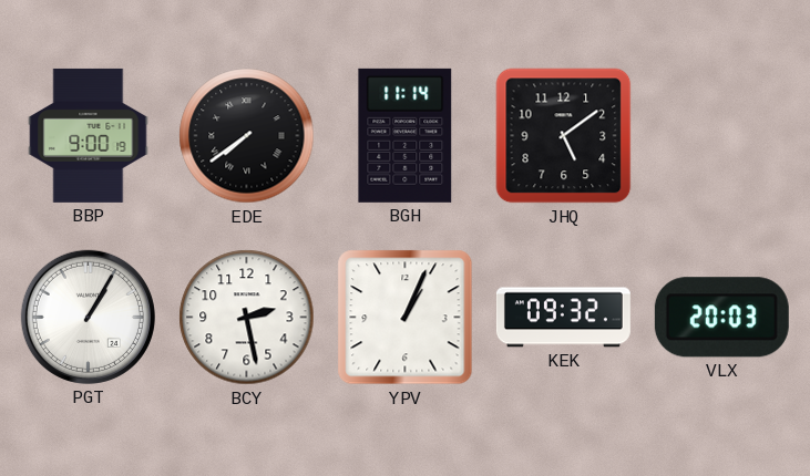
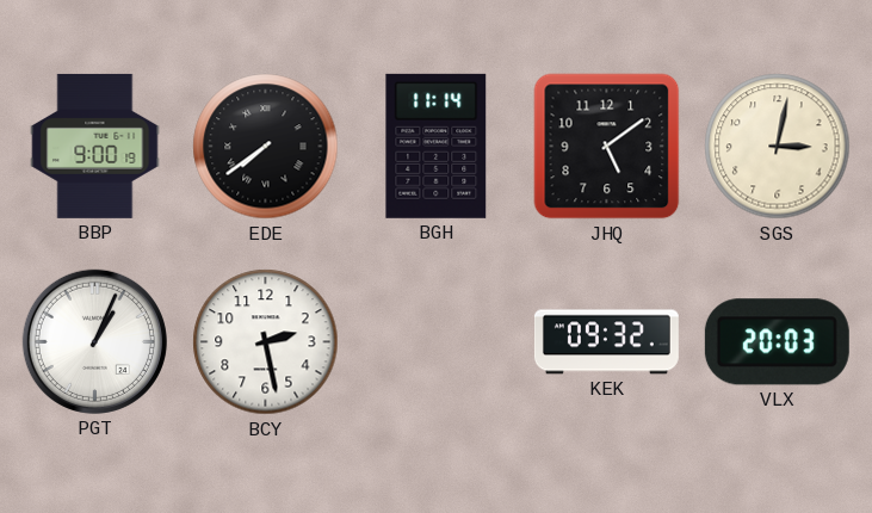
SGS: none -> 3:02
PGT: 1:05 -> 1:04
YPV: 1:04 -> none
